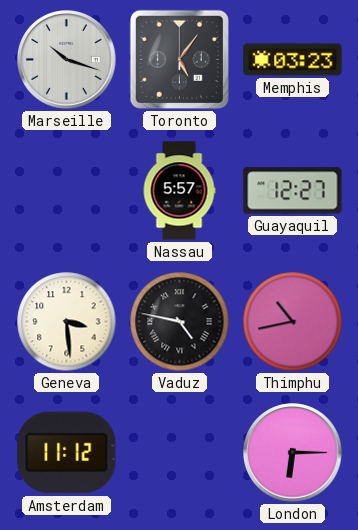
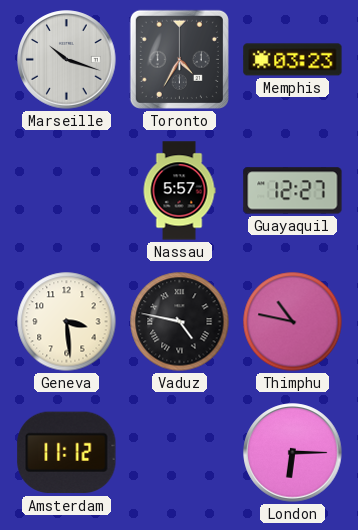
Toronto: 5:06 -> 4:35
Thimphu: 10:43 -> 10:47
